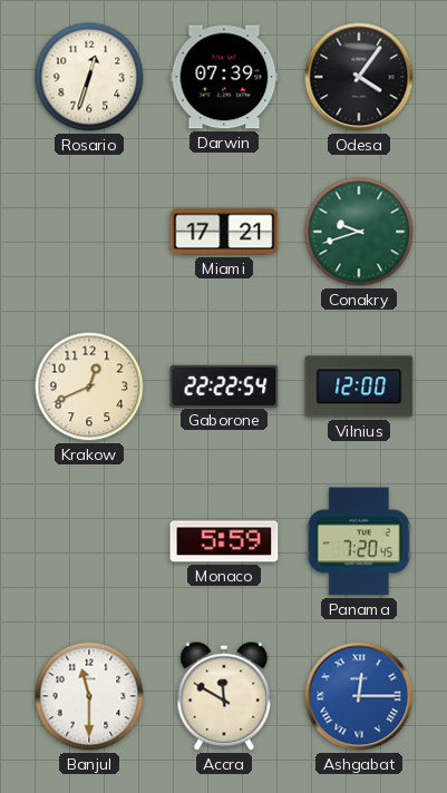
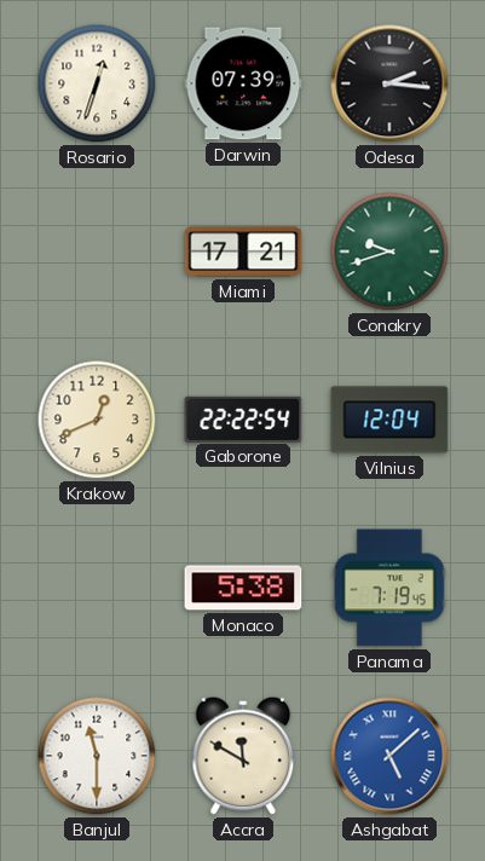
Odesa: 4:06 -> 2:16
Vilnius: 12:00 -> 12:04
Monaco: 5:59 -> 5:38
Panama: 7:20 -> 7:19
Ashgabat: 12:15 -> 5:08
